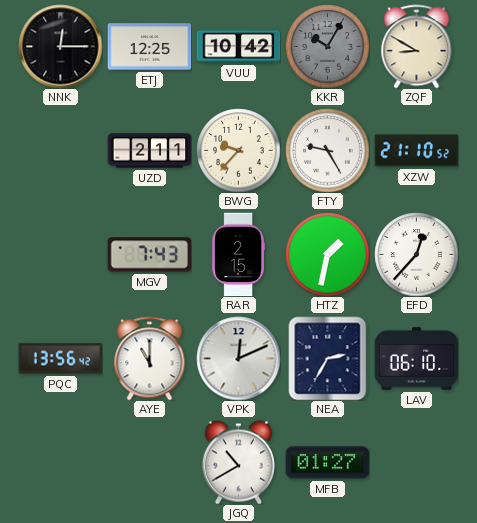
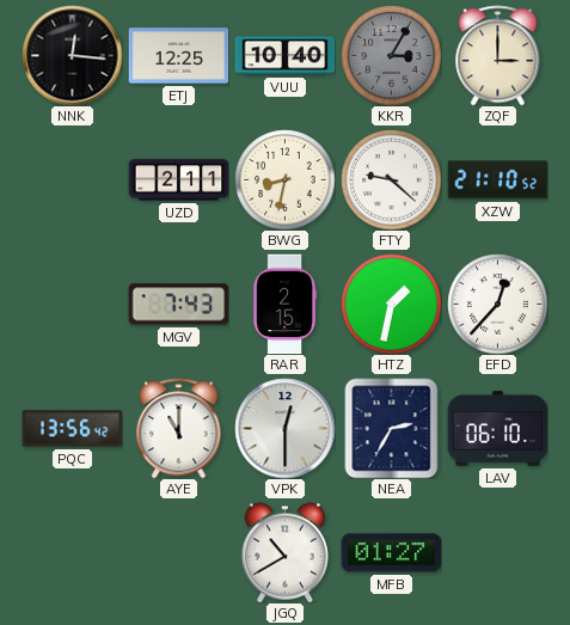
NNK: 12:15 -> 12:16
VUU: 10:42 -> 10:40
KKR: 10:05 -> 3:05
ZQF: 8:50 -> 3:00
BWG: 9:37 -> 8:32
FTY: 9:25 -> 9:22
VPK: 12:11 -> 12:30
